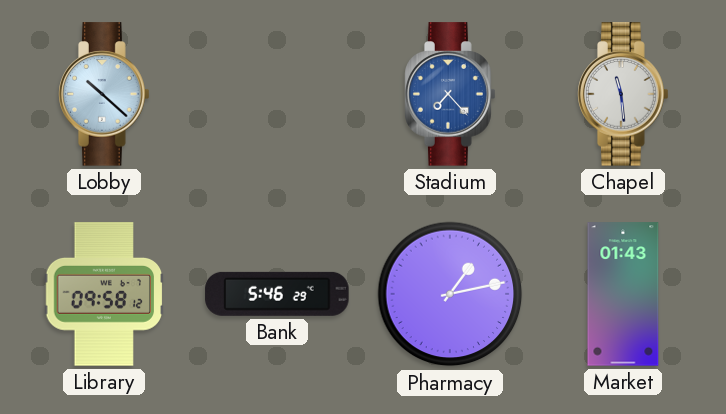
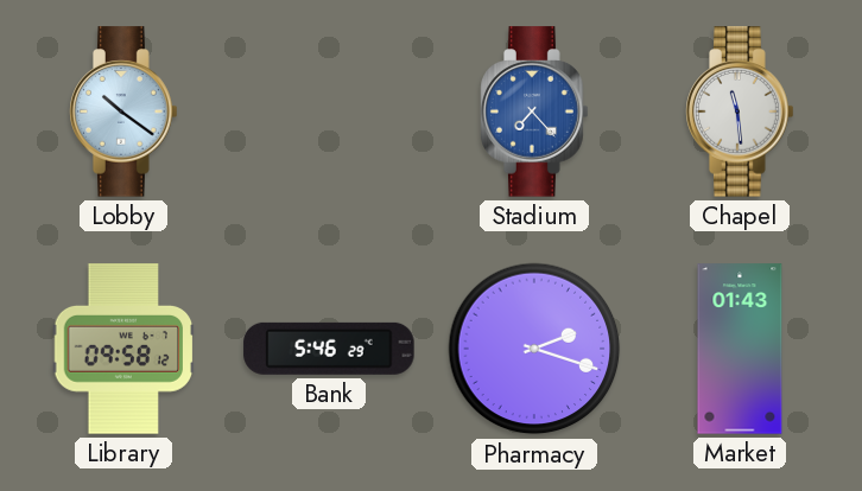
Lobby: 10:22 -> 10:21
Pharmacy: 1:13 -> 2:18
